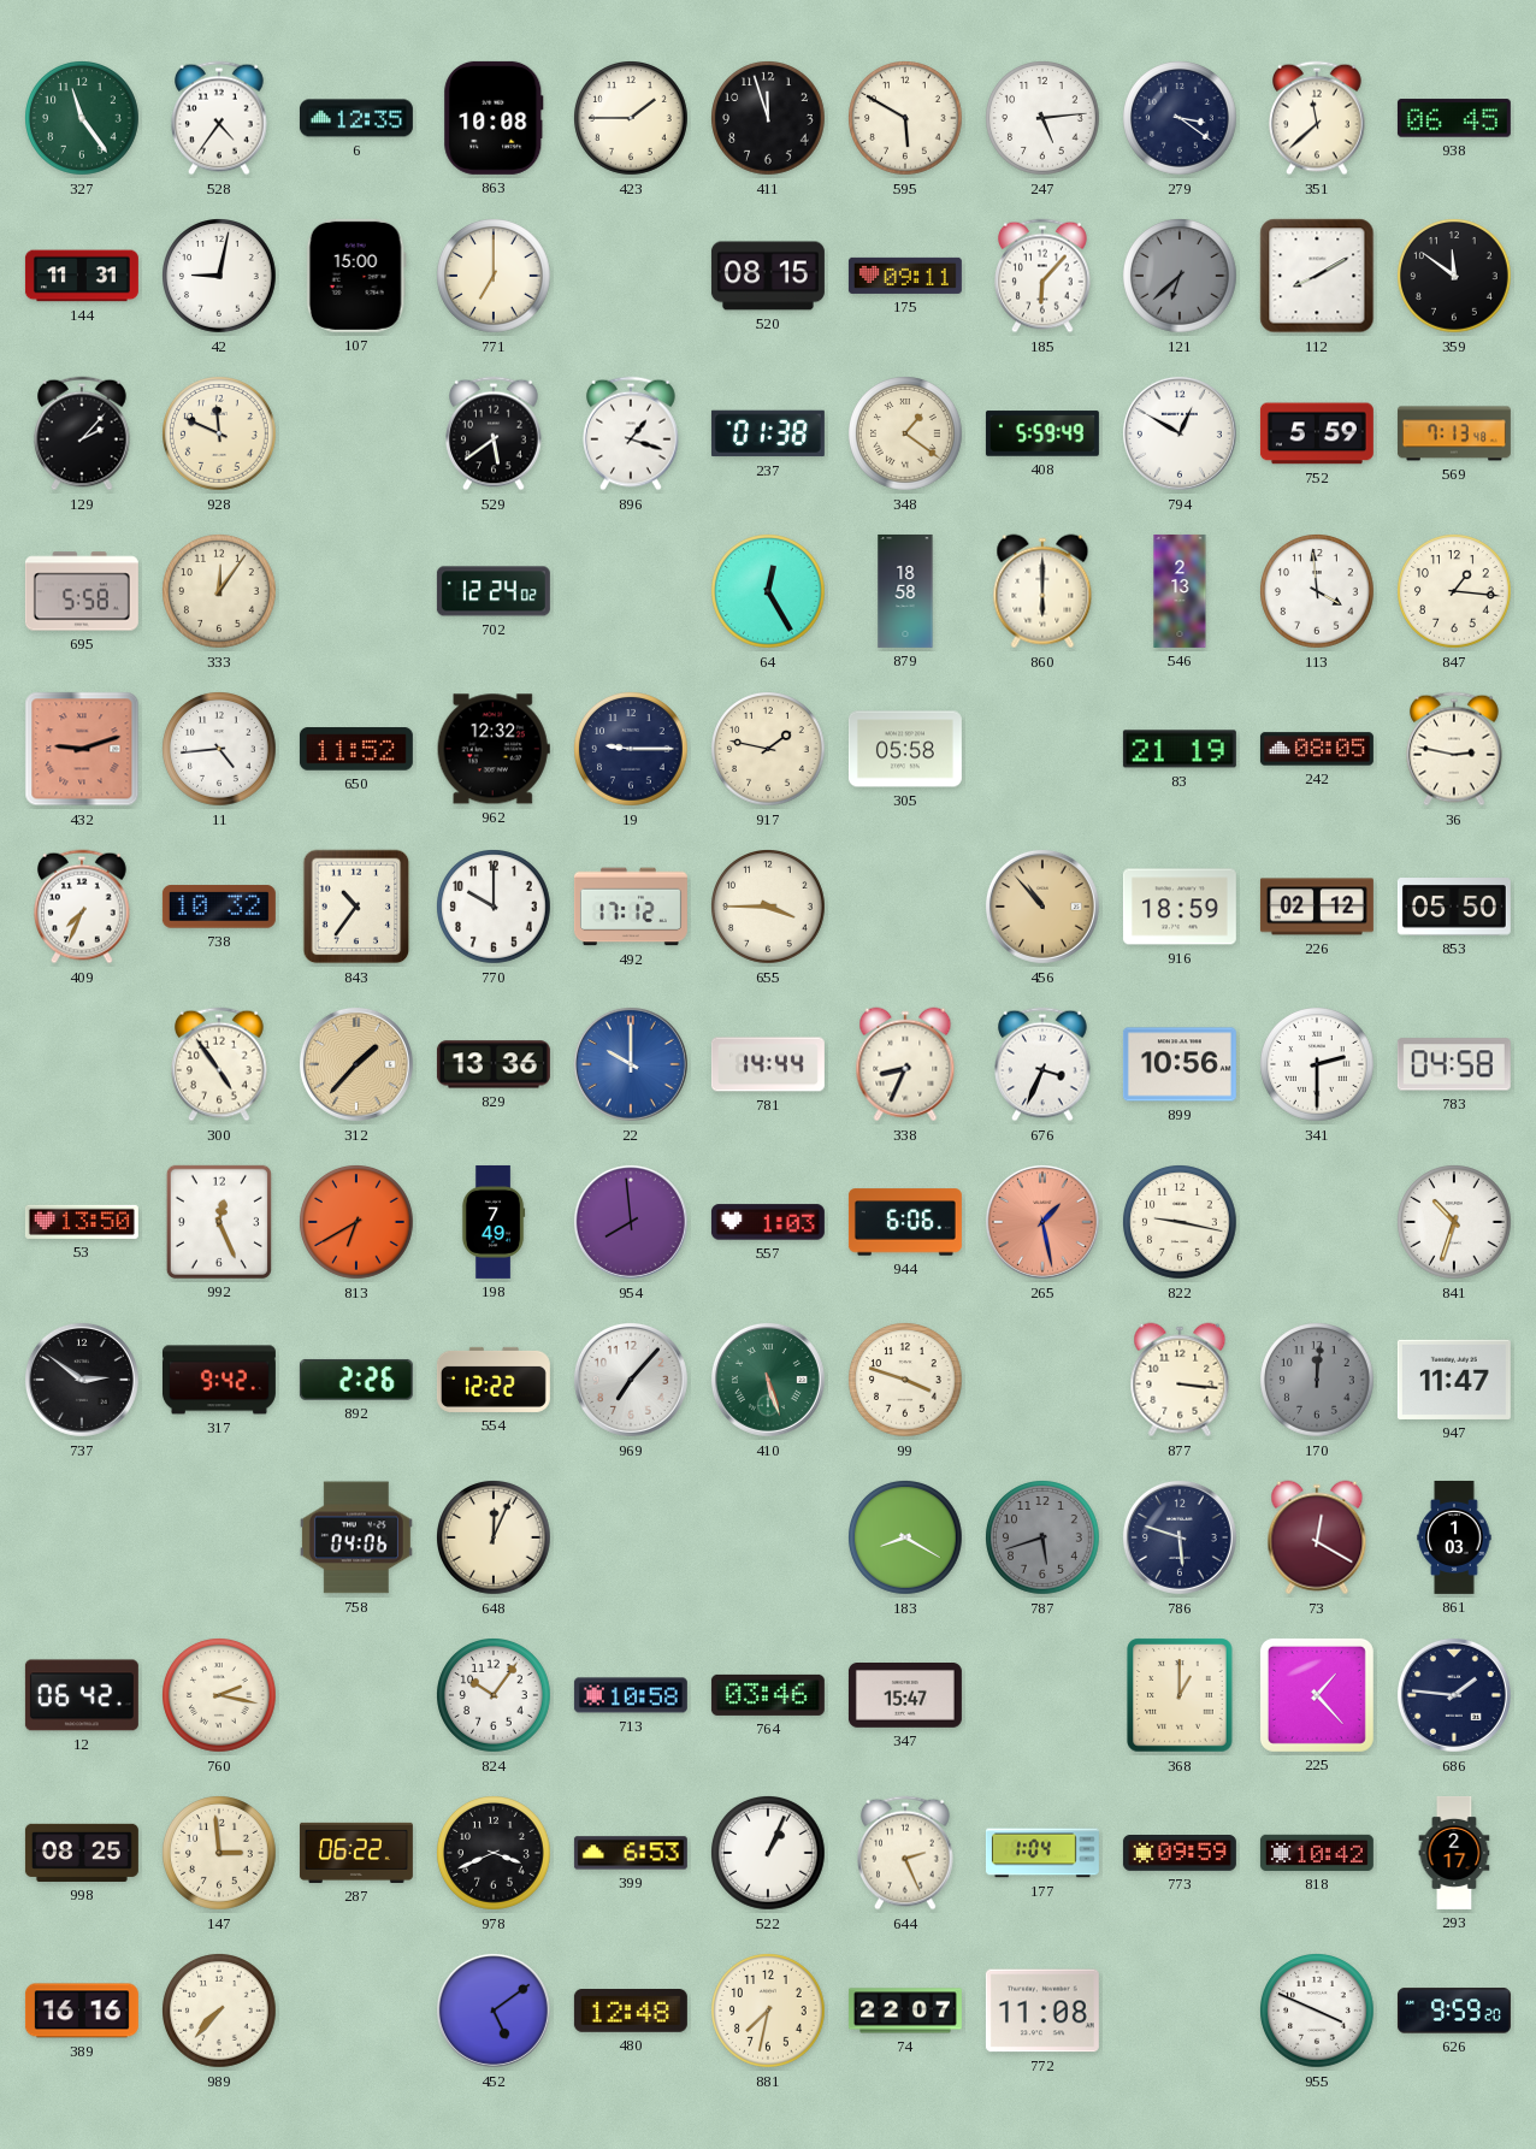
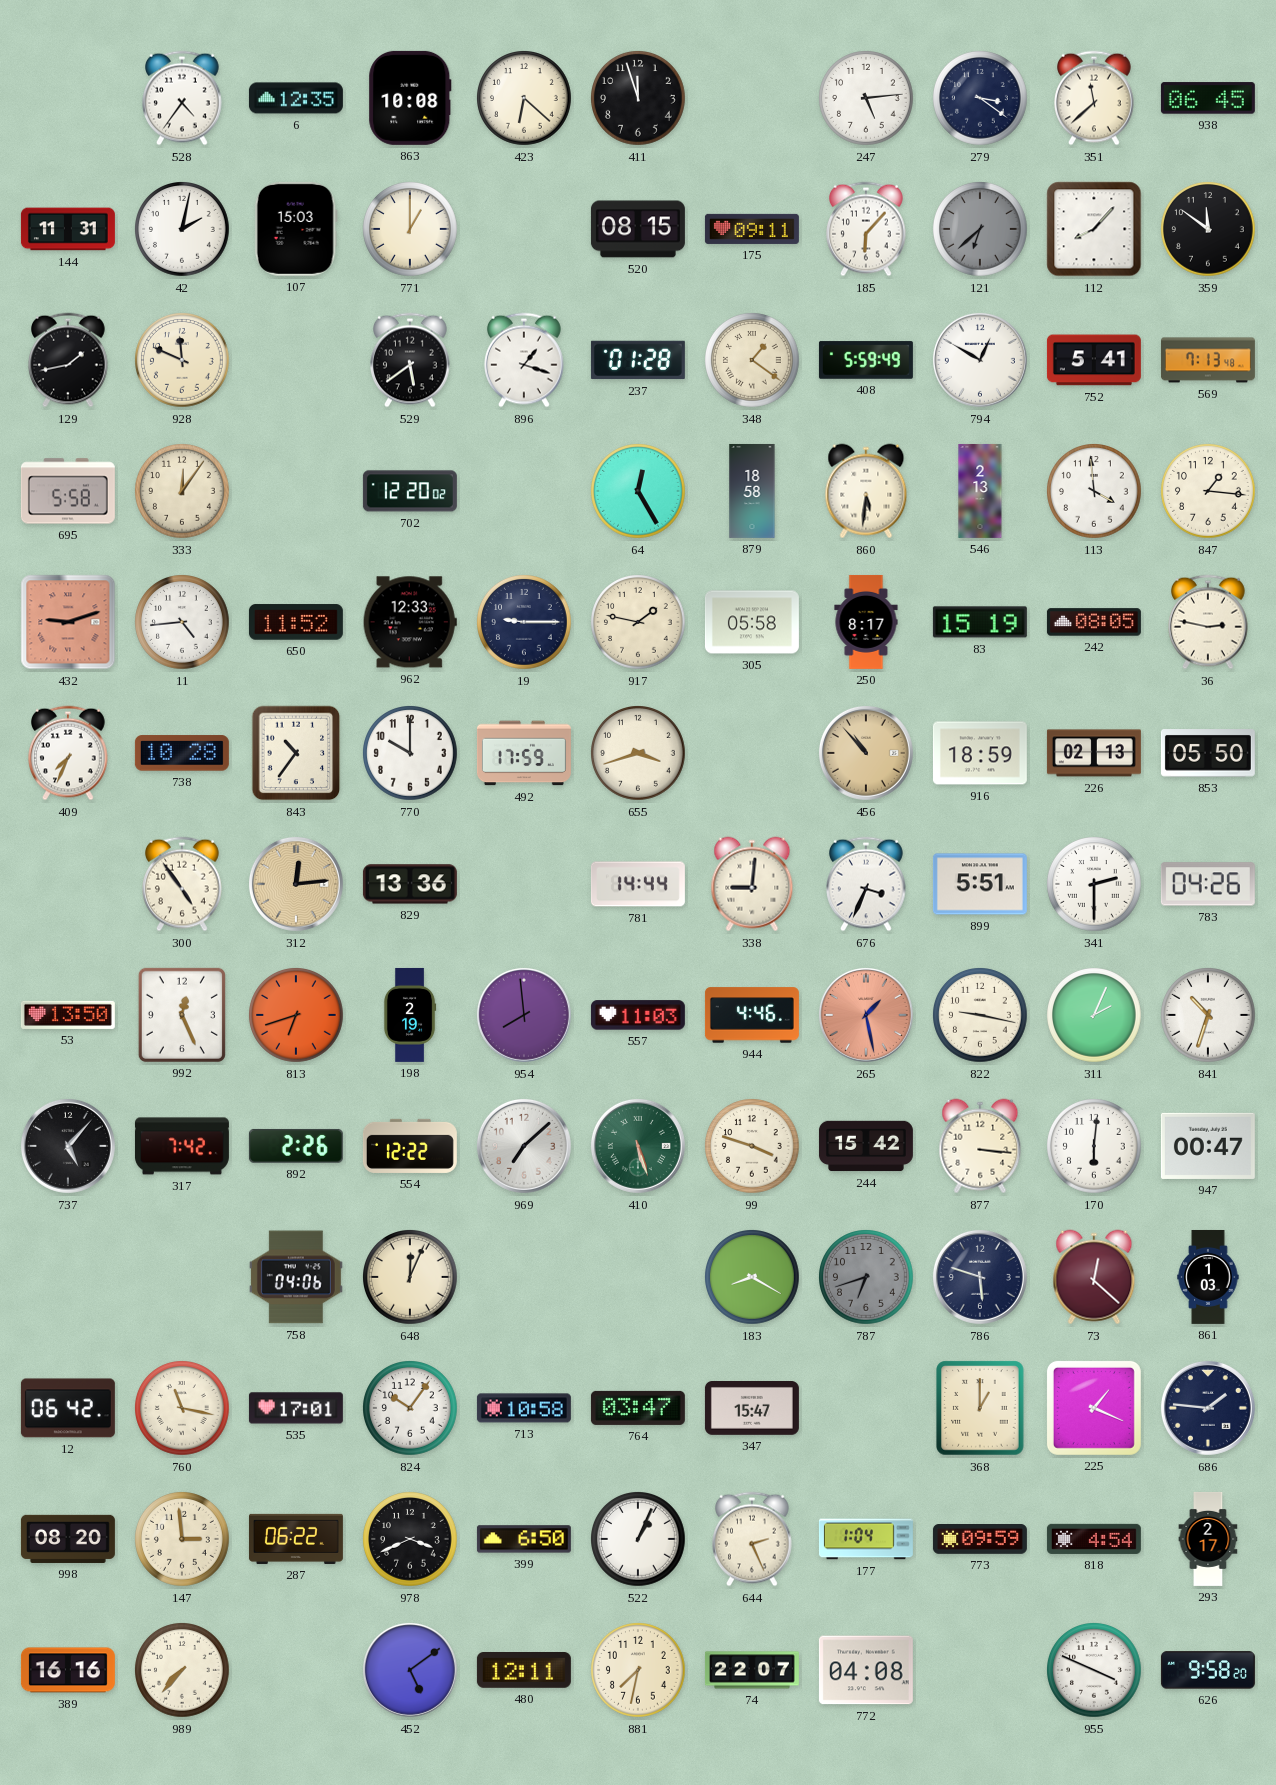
327: 11:24 -> none
423: 1:45 -> 6:22
595: 5:50 -> none
42: 9:02 -> 2:02
107: 15:00 -> 15:03
771: 7:00 -> 1:00
112: 8:10 -> 8:07
129: 2:07 -> 1:43
237: 01:38 -> 01:28
752: 5:59 -> 5:41
702: 12:24 -> 12:20
860: 6:00 -> 5:31
962: 12:32 -> 12:33
250: none -> 8:17
83: 21:19 -> 15:19
738: 10:32 -> 10:28
492: 17:12 -> 17:59
655: 3:45 -> 3:42
226: 02:12 -> 02:13
312: 1:37 -> 12:14
22: 10:00 -> none
338: 8:34 -> 9:01
899: 10:56 -> 5:51
783: 04:58 -> 04:26
813: 6:40 -> 6:42
198: 7:49 -> 2:19
557: 1:03 -> 11:03
944: 6:06 -> 4:46
311: none -> 2:04
737: 2:51 -> 5:07
317: 9:42 -> 7:42
969: 7:07 -> 7:08
244: none -> 15:42
170: 12:01 -> 6:01
170 dial: grey -> white
947: 11:47 -> 00:47
787: 5:42 -> 6:42
73: 12:20 -> 12:22
760: 2:17 -> 11:17
535: none -> 17:01
764: 03:46 -> 03:47
225: 1:23 -> 1:19
998: 08:25 -> 08:20
399: 6:53 -> 6:50
818: 10:42 -> 4:54
480: 12:48 -> 12:11
772: 11:08 -> 04:08
626: 9:59 -> 9:58
